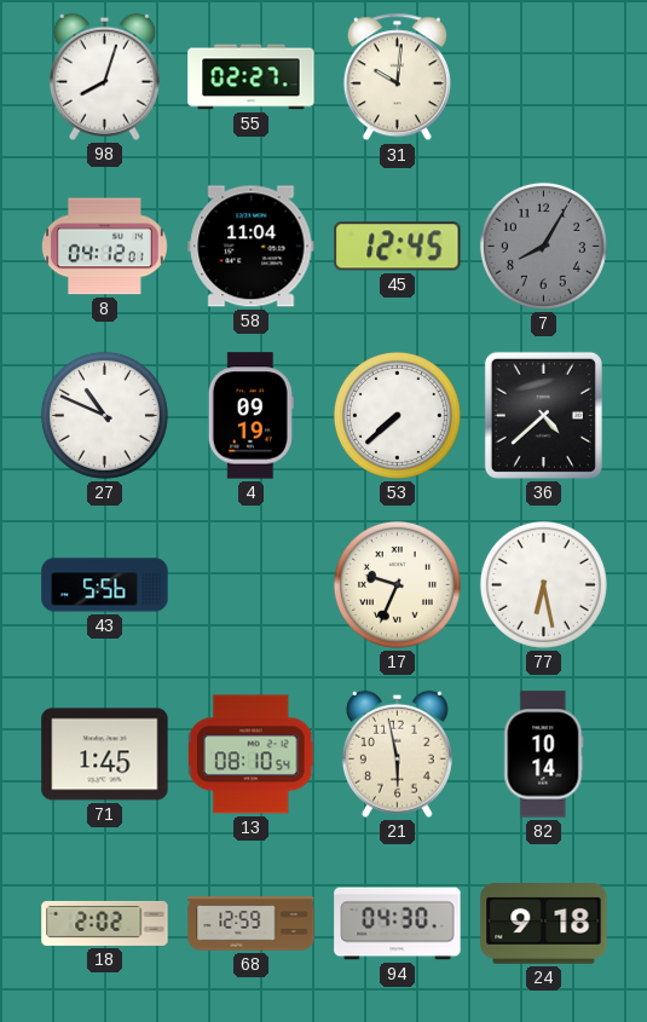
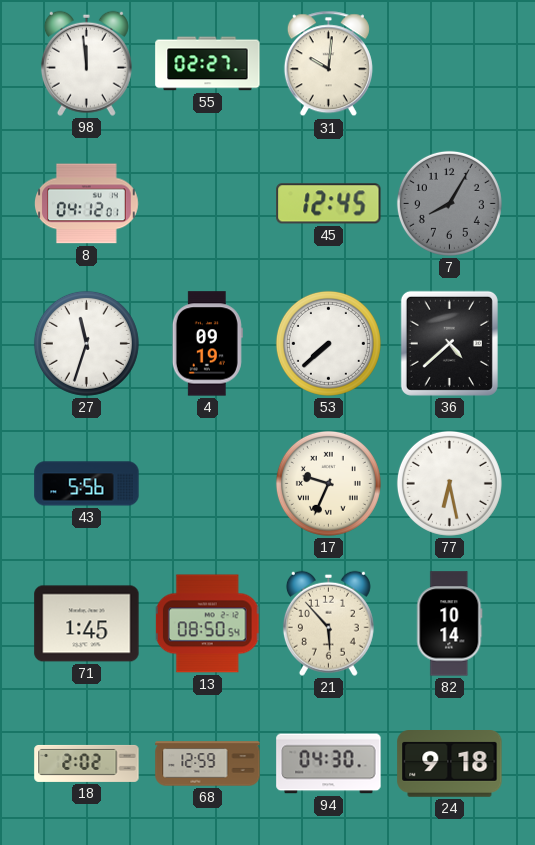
98: 8:03 -> 11:59
58: 11:04 -> none
27: 10:49 -> 11:33
13: 08:10 -> 08:50
21: 5:58 -> 5:53
